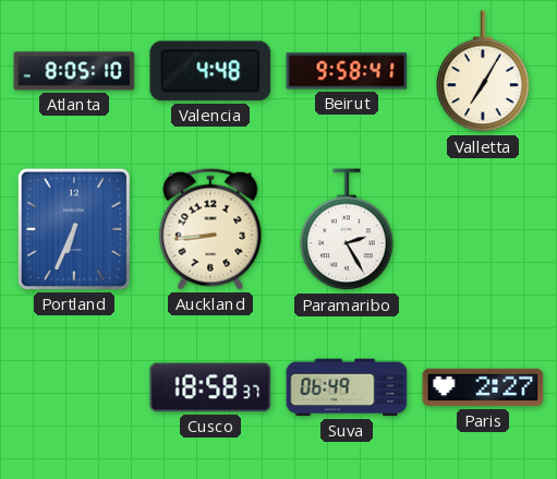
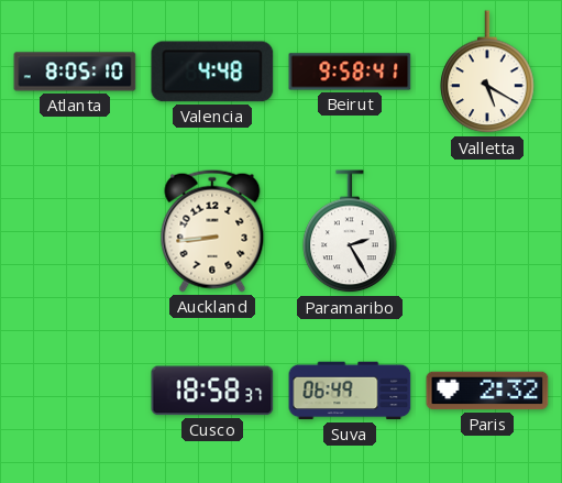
Valletta: 7:05 -> 5:20
Portland: 6:34 -> none
Paris: 2:27 -> 2:32
